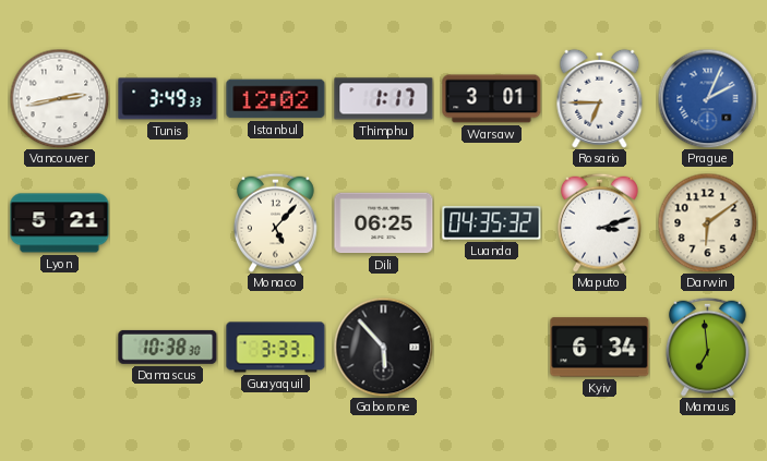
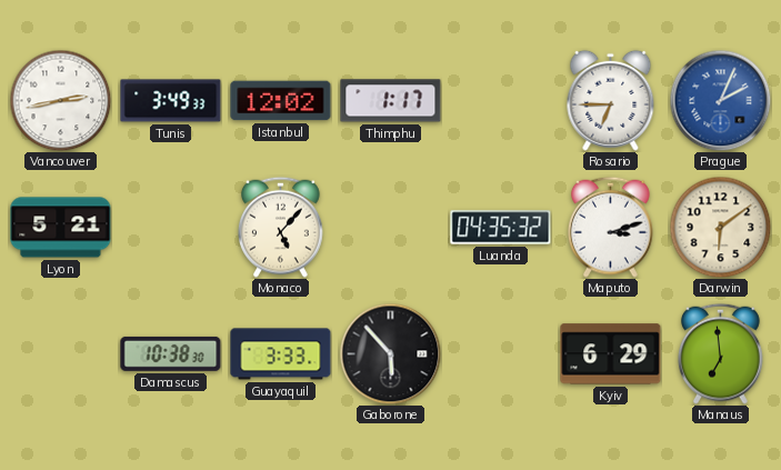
Warsaw: 3:01 -> none
Dili: 06:25 -> none
Kyiv: 6:34 -> 6:29
